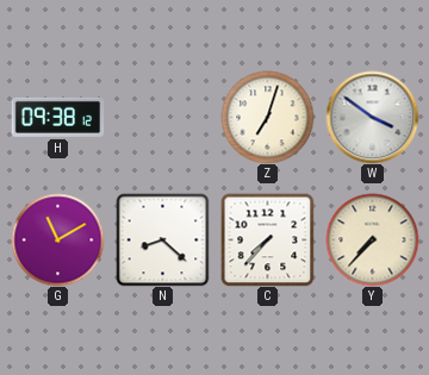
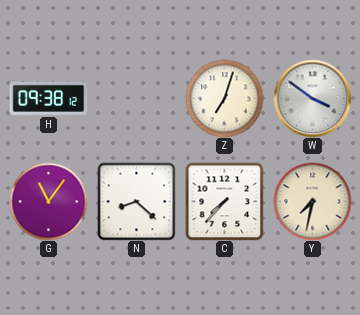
G: 11:10 -> 11:06
Y: 7:37 -> 7:32
